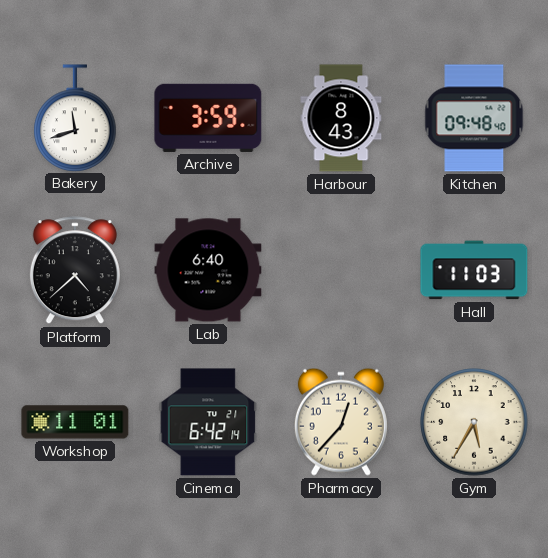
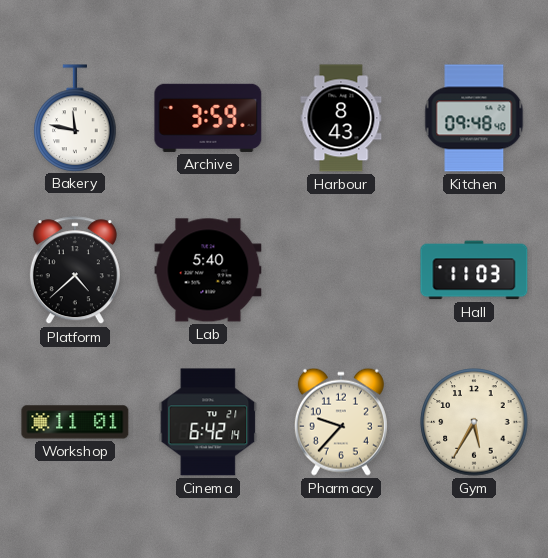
Bakery: 11:42 -> 11:47
Lab: 6:40 -> 5:40
Pharmacy: 12:37 -> 9:37
